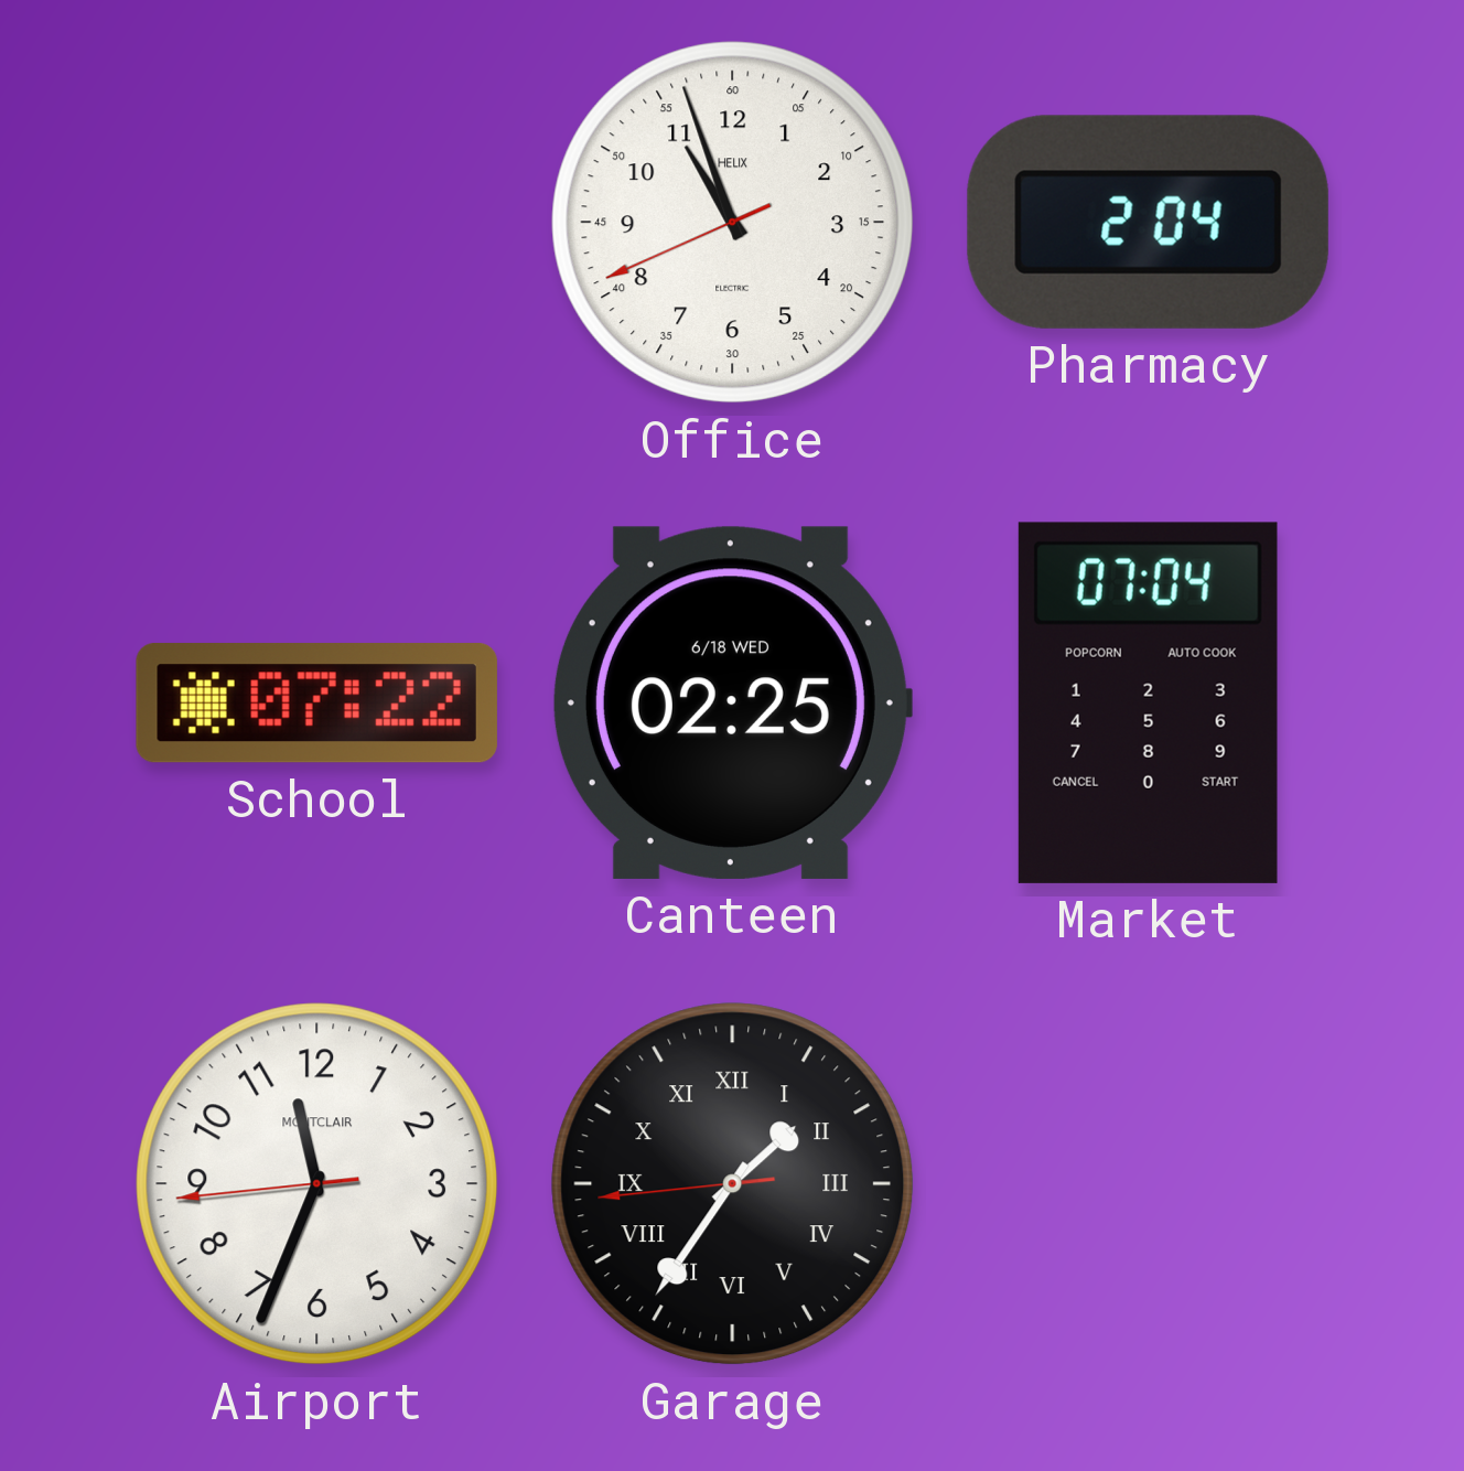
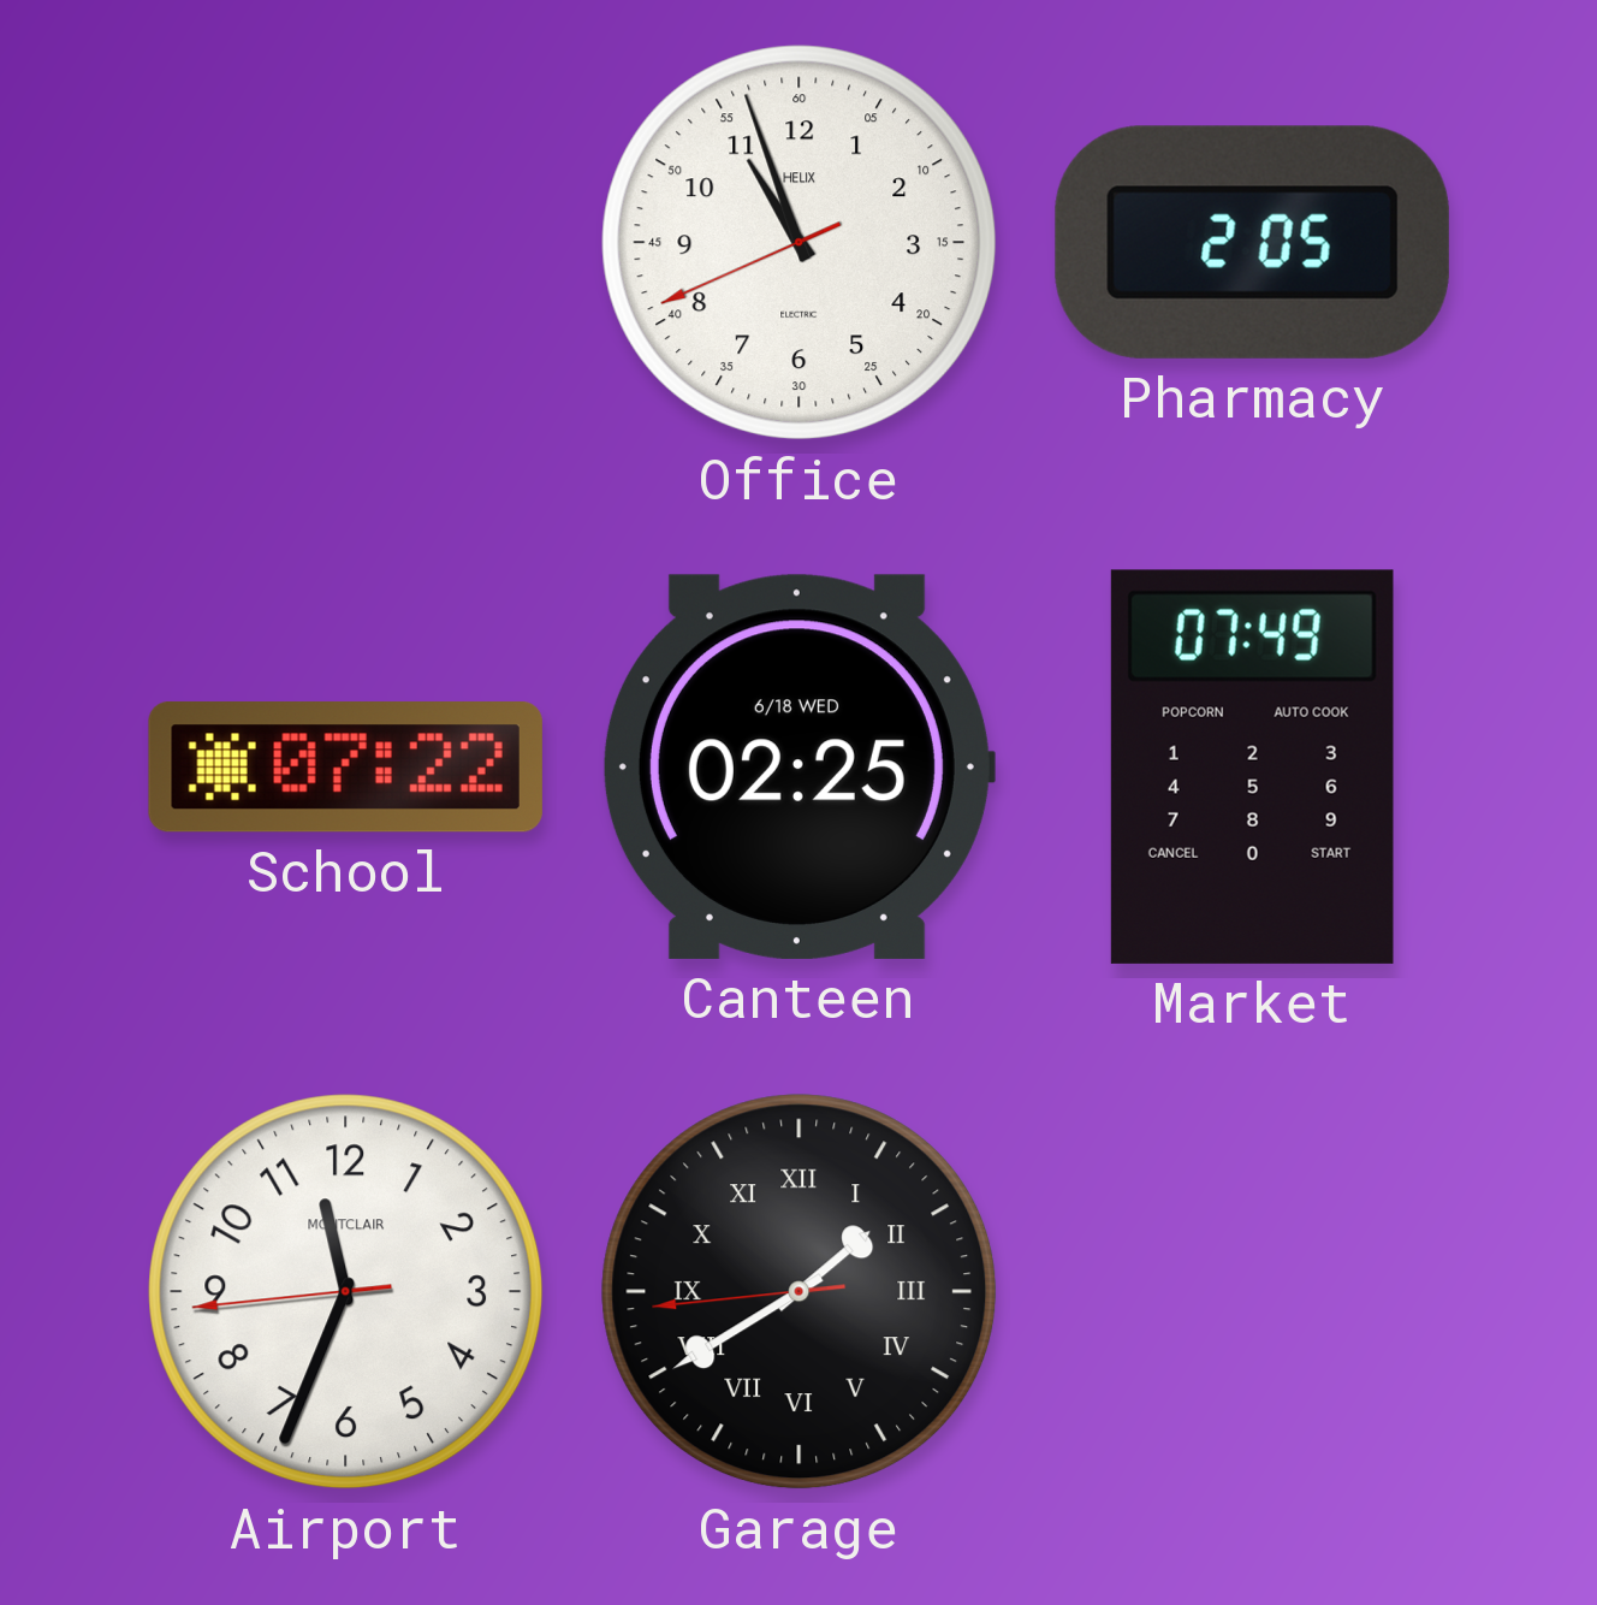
Pharmacy: 2:04 -> 2:05
Market: 07:04 -> 07:49
Garage: 1:35 -> 1:39
